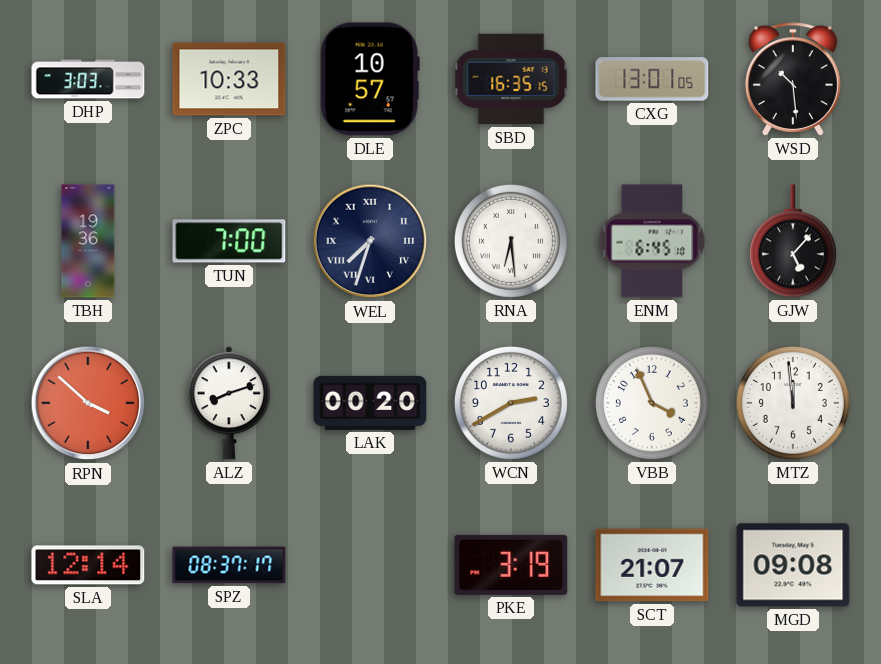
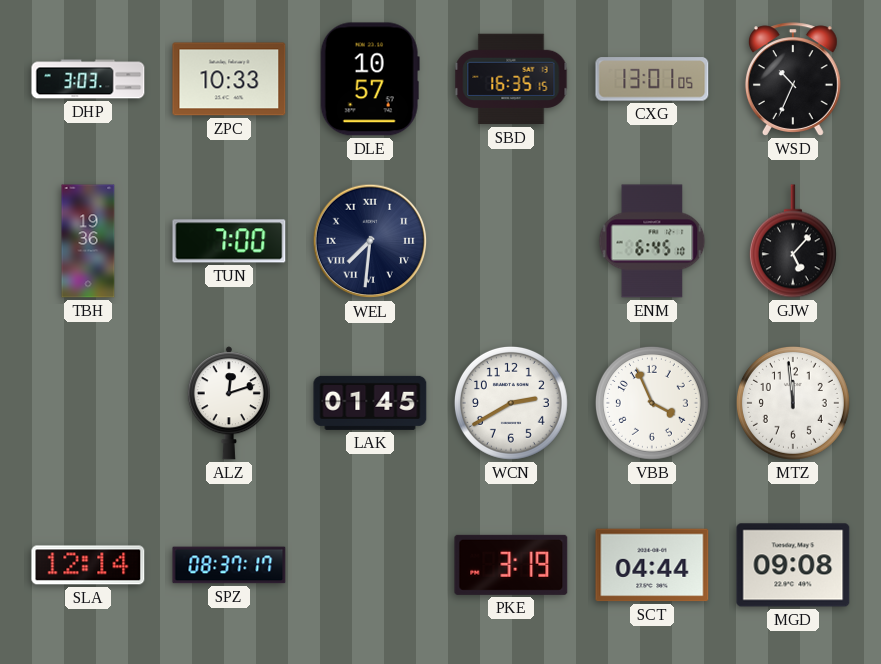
WSD: 10:29 -> 10:34
WEL: 7:33 -> 7:31
RNA: 6:29 -> none
RPN: 3:52 -> none
ALZ: 8:12 -> 12:12
LAK: 00:20 -> 01:45
SCT: 21:07 -> 04:44
